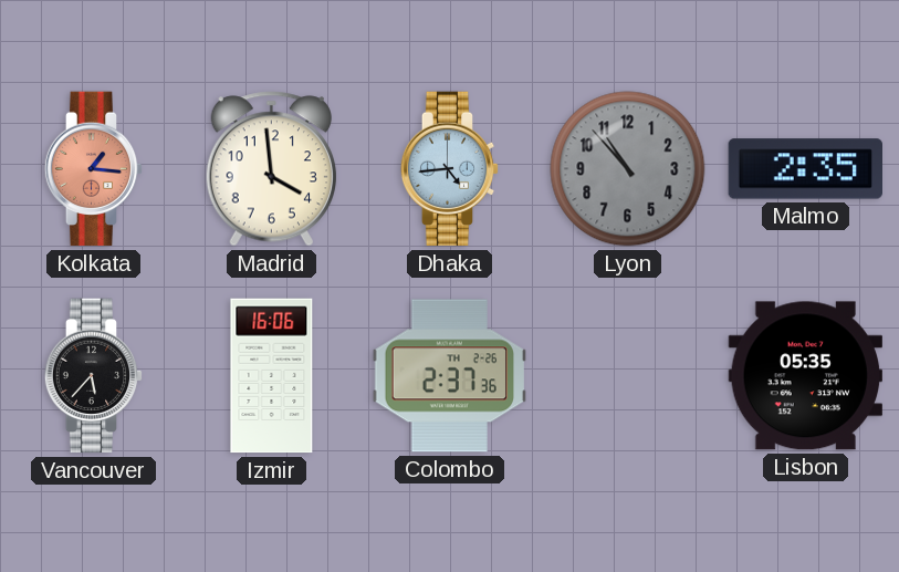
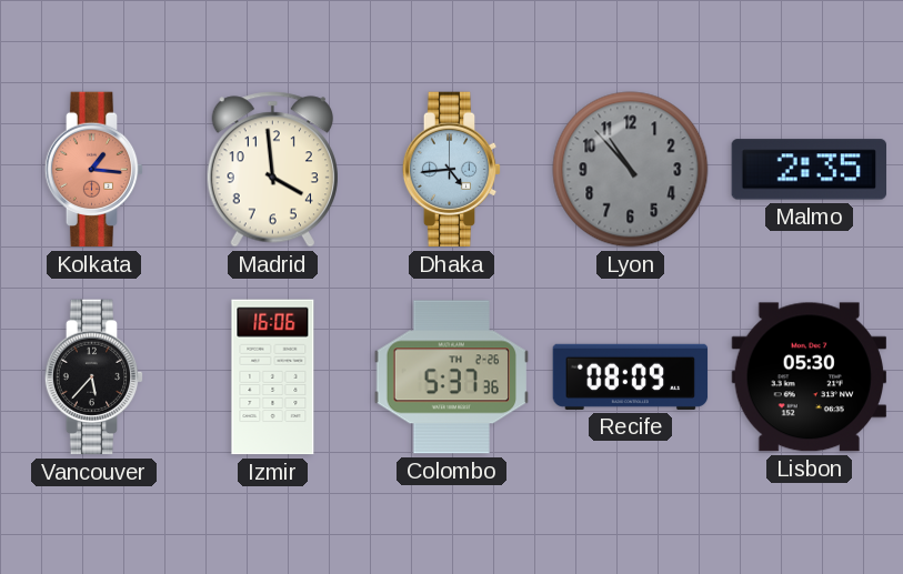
Colombo: 2:37 -> 5:37
Recife: none -> 08:09
Lisbon: 05:35 -> 05:30
